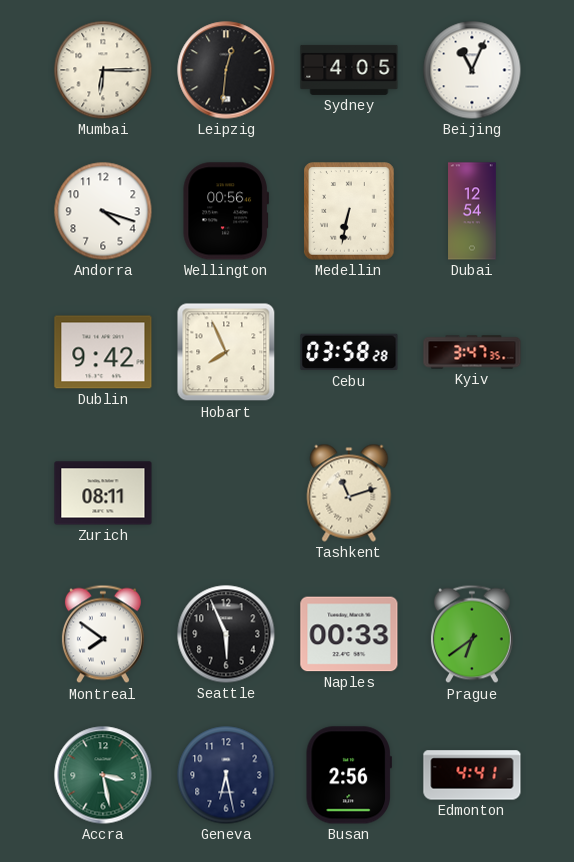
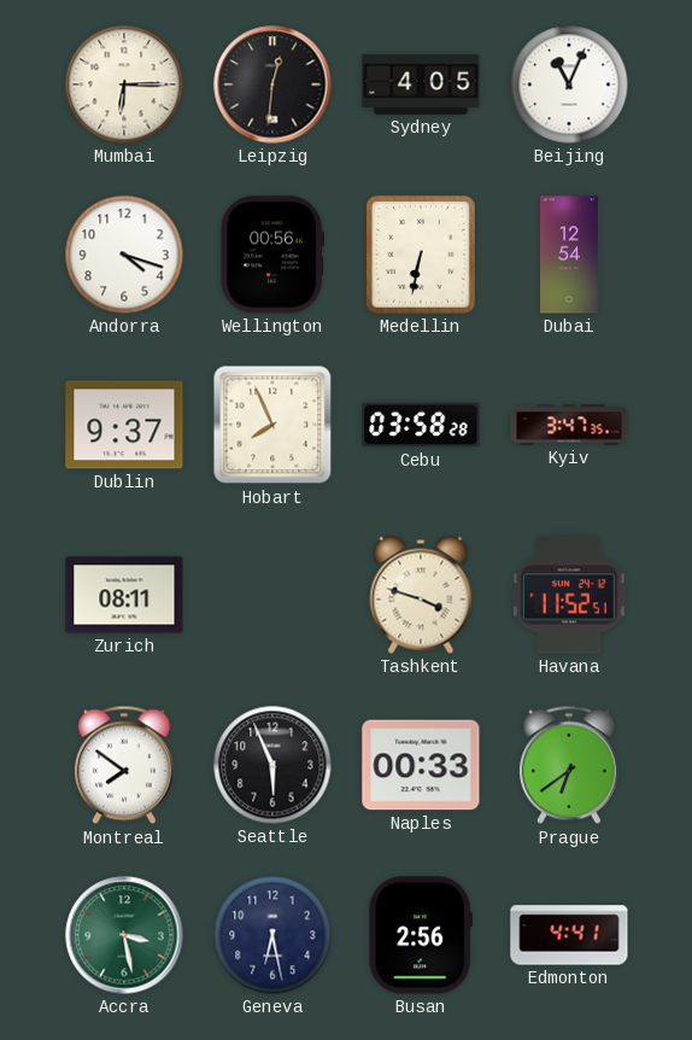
Dublin: 9:42 -> 9:37
Tashkent: 11:12 -> 3:48
Havana: none -> 11:52
